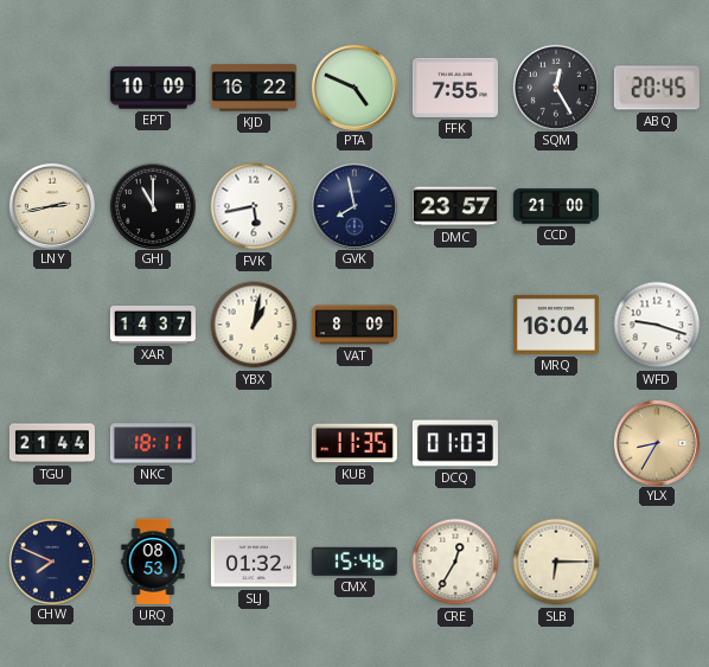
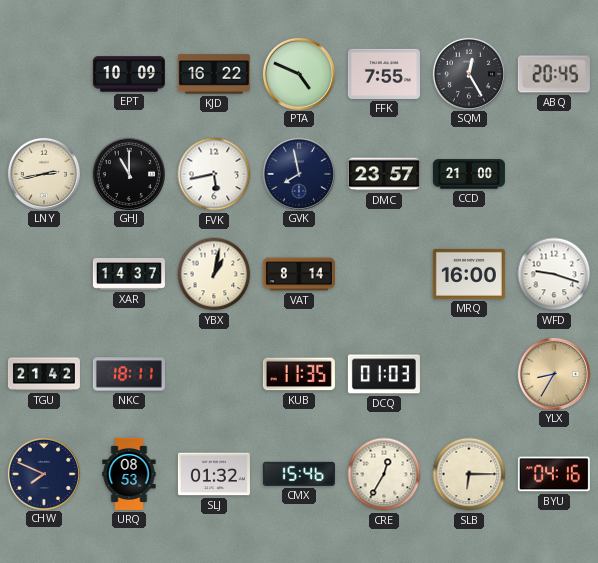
VAT: 8:09 -> 8:14
MRQ: 16:04 -> 16:00
TGU: 21:44 -> 21:42
BYU: none -> 04:16
